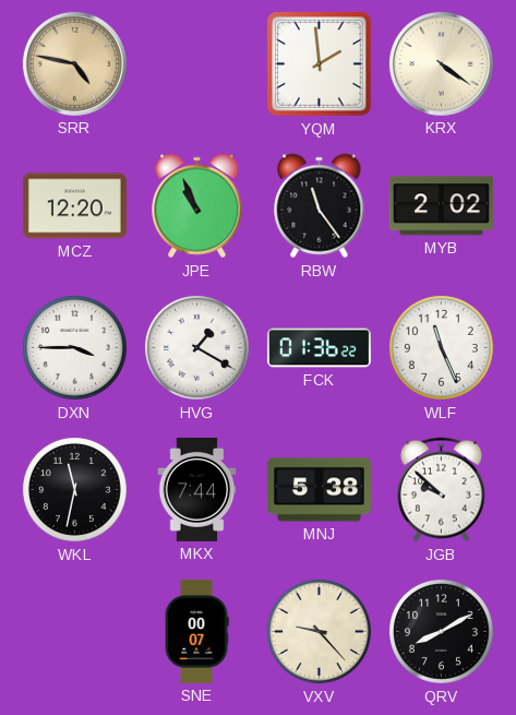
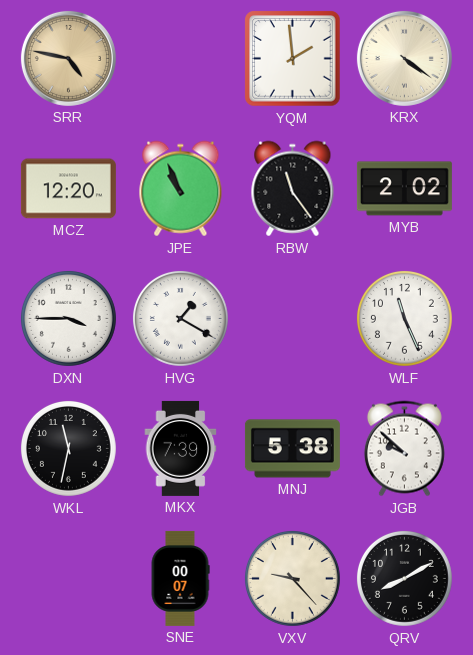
FCK: 01:36 -> none
MKX: 7:44 -> 7:39
